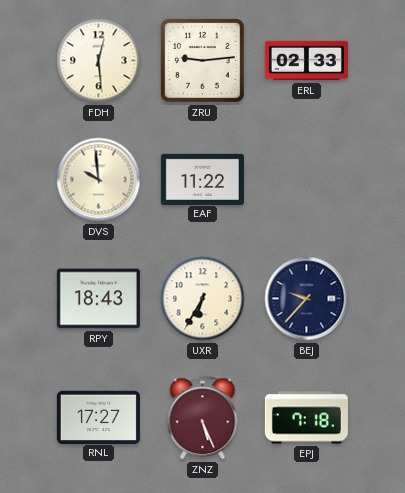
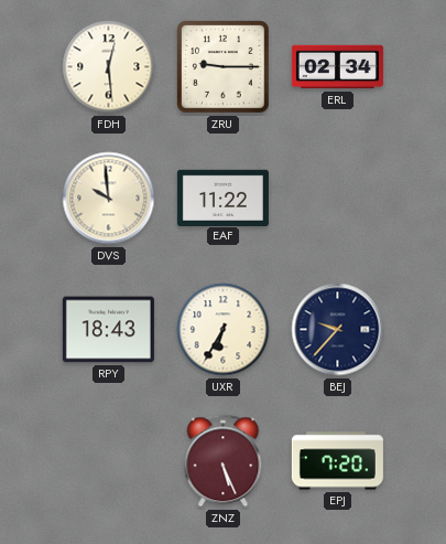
ZRU: 9:14 -> 9:15
ERL: 02:33 -> 02:34
RNL: 17:27 -> none
EPJ: 7:18 -> 7:20
